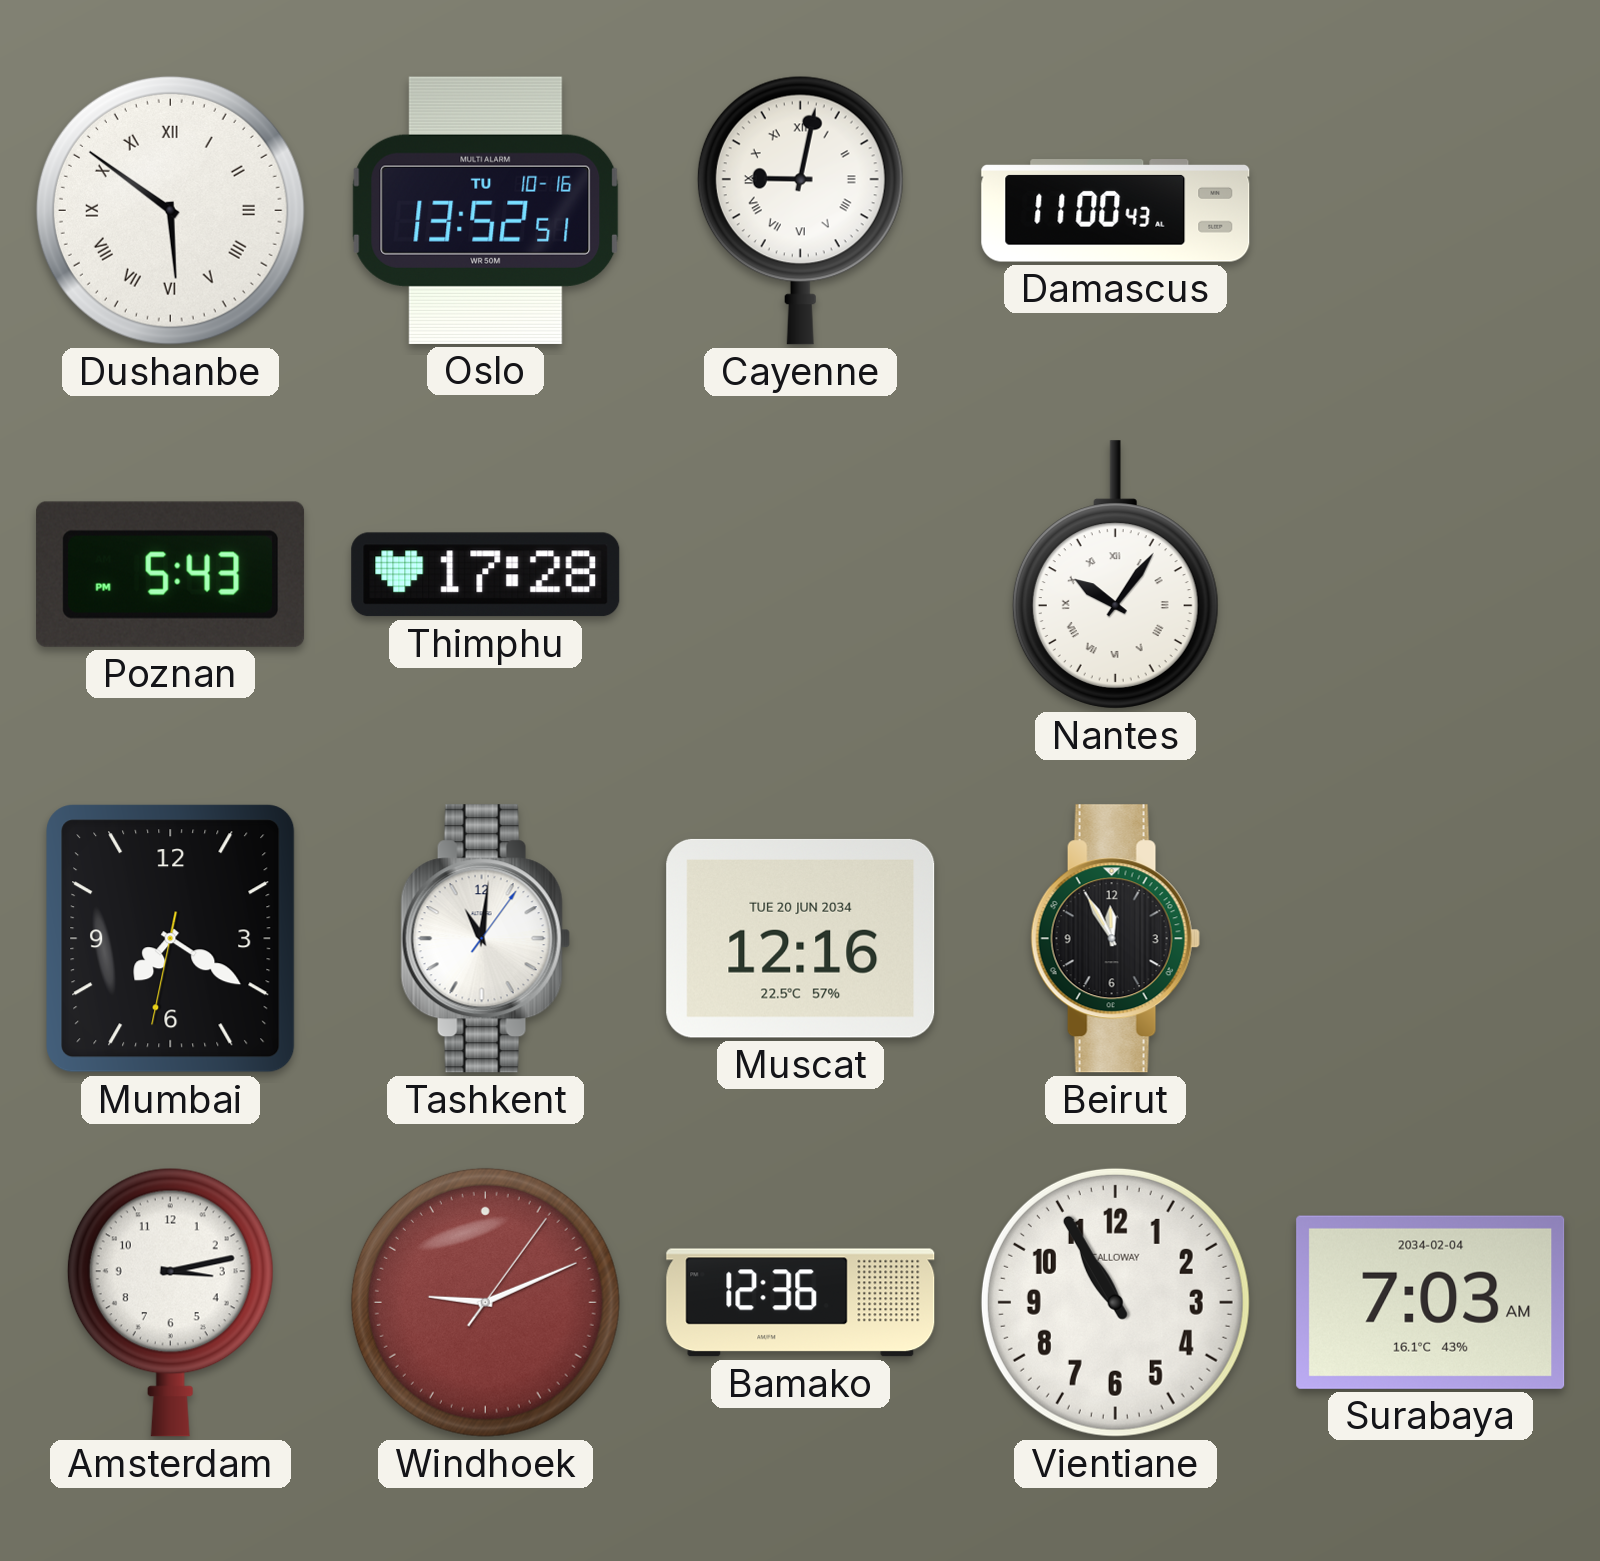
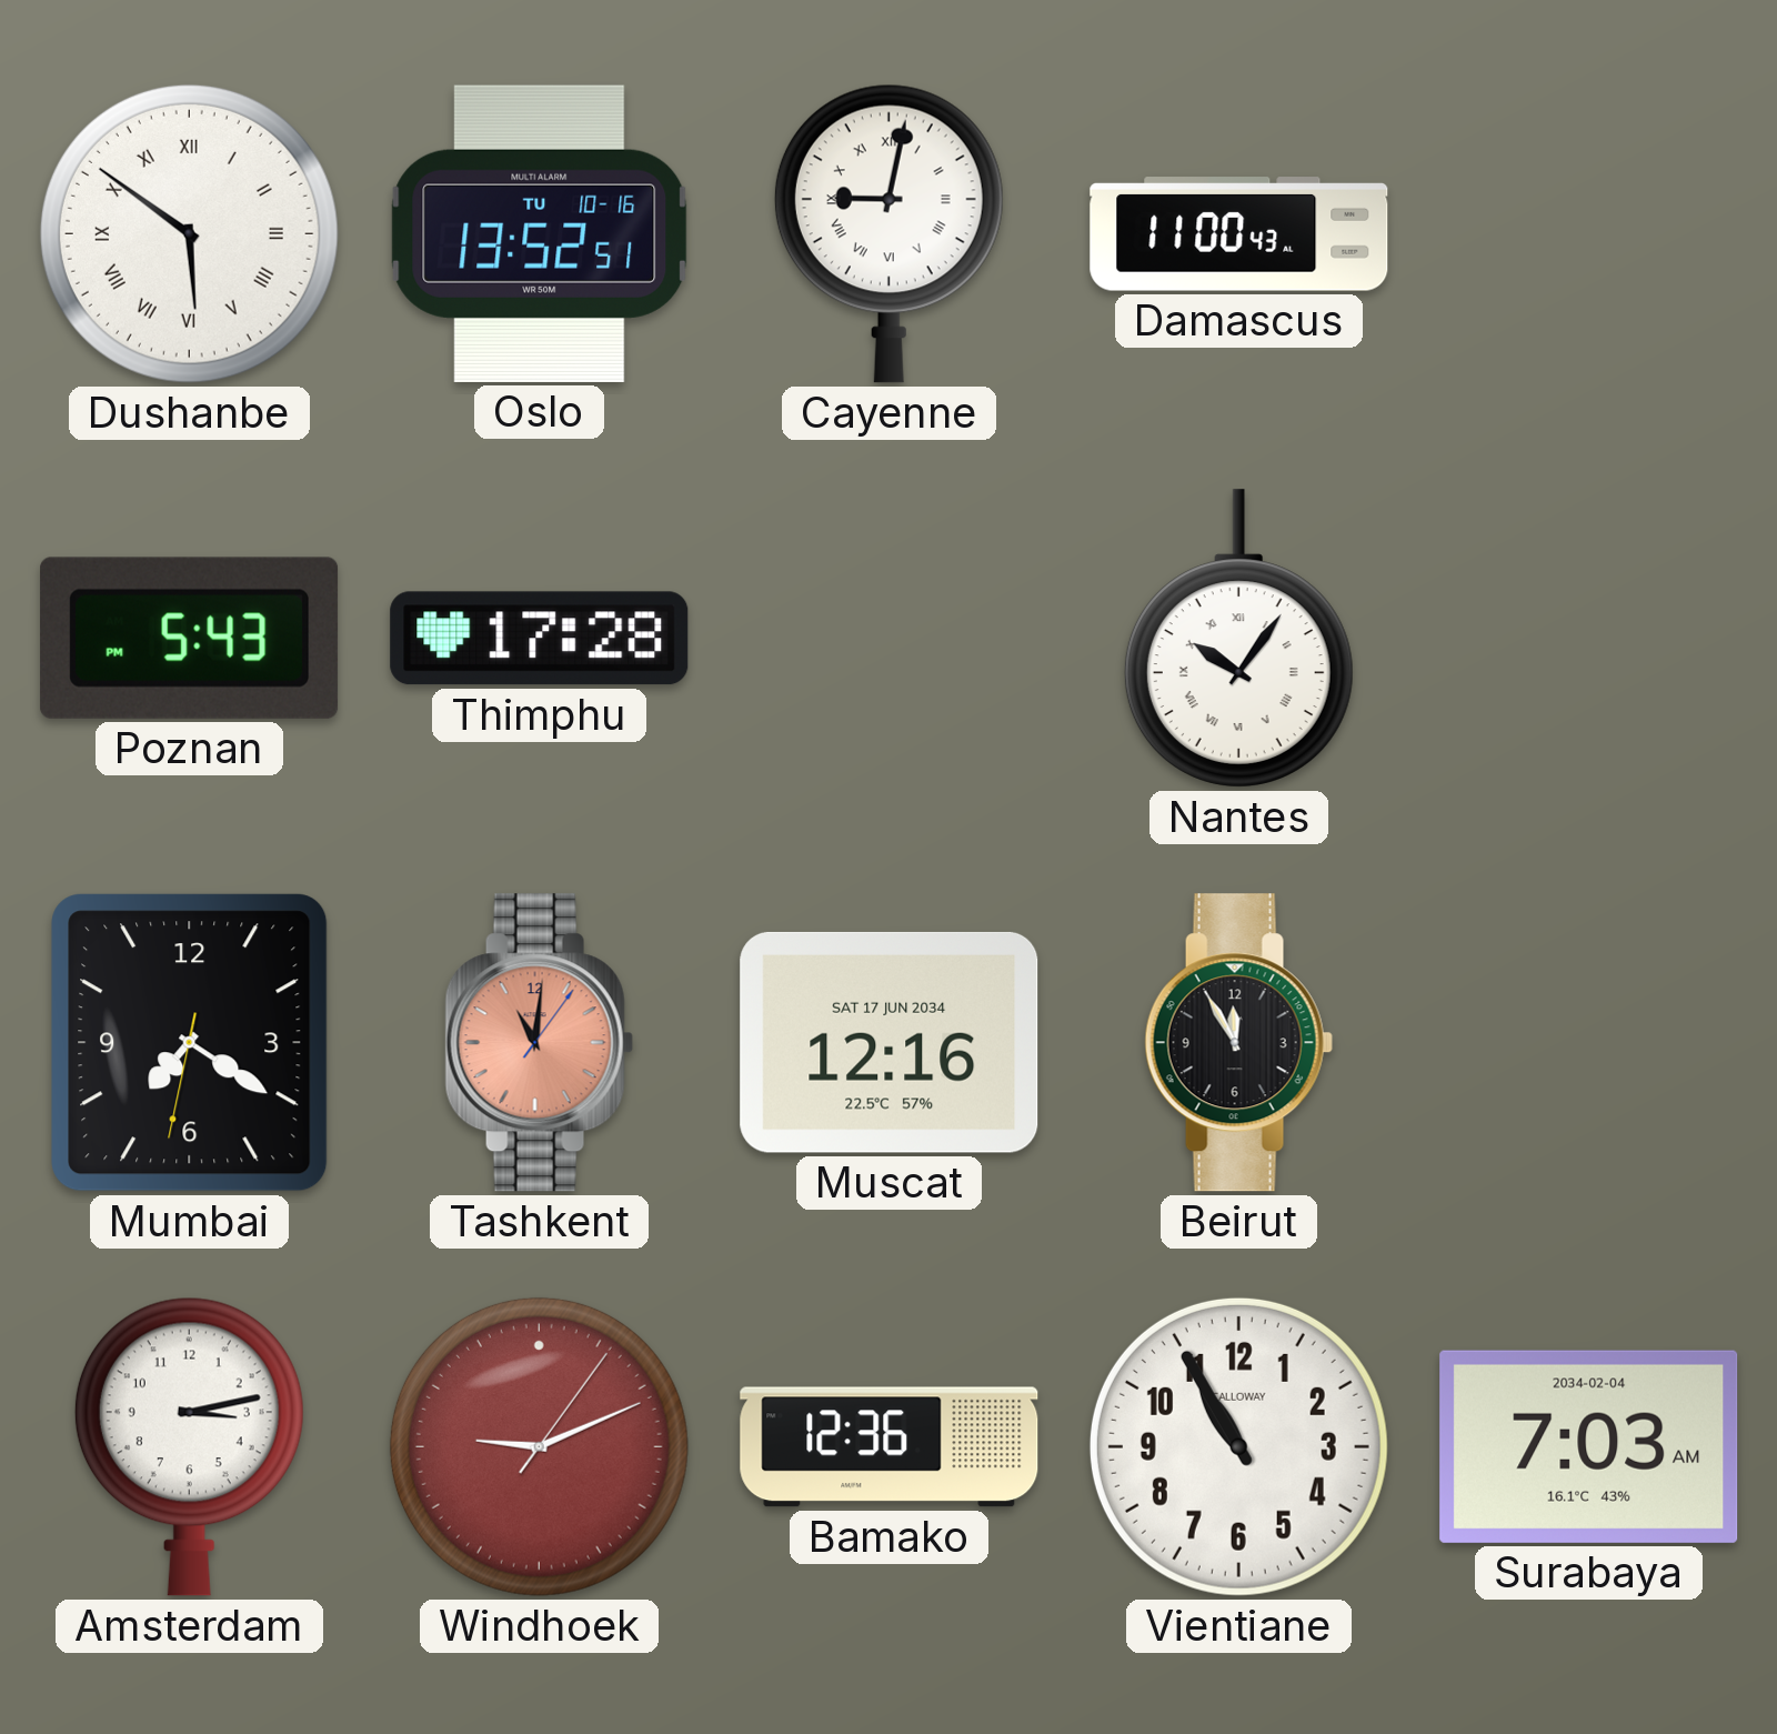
Tashkent dial: white -> salmon
Muscat date: TUE 20 JUN 2034 -> SAT 17 JUN 2034
